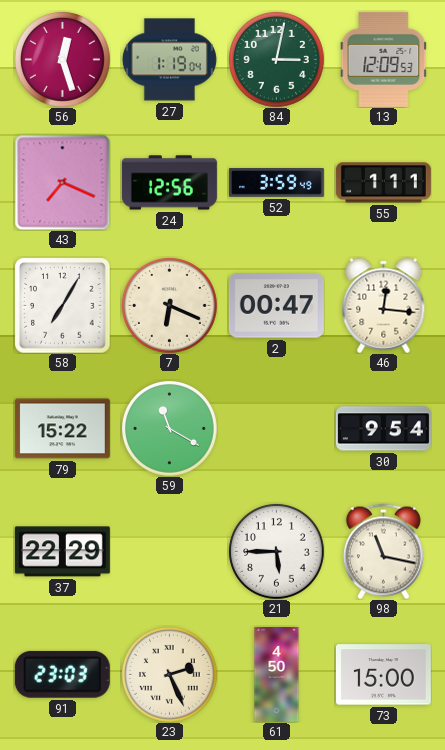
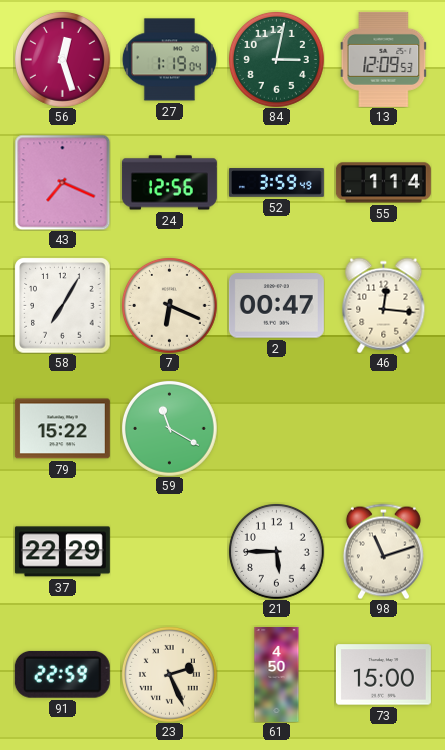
55: 1:11 -> 1:14
30: 9:54 -> none
98: 11:17 -> 11:12
91: 23:03 -> 22:59
